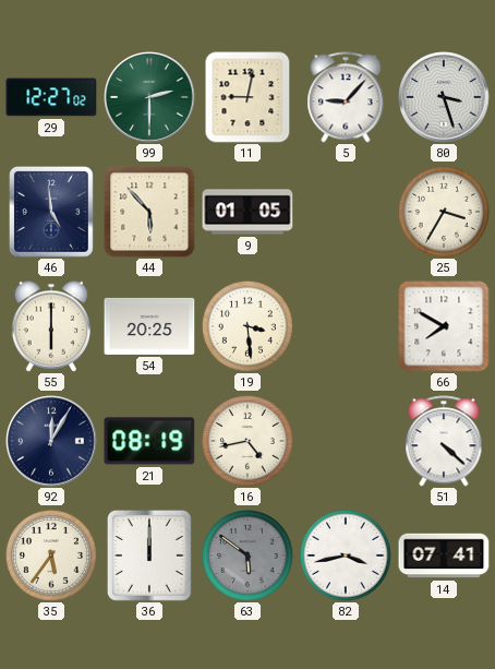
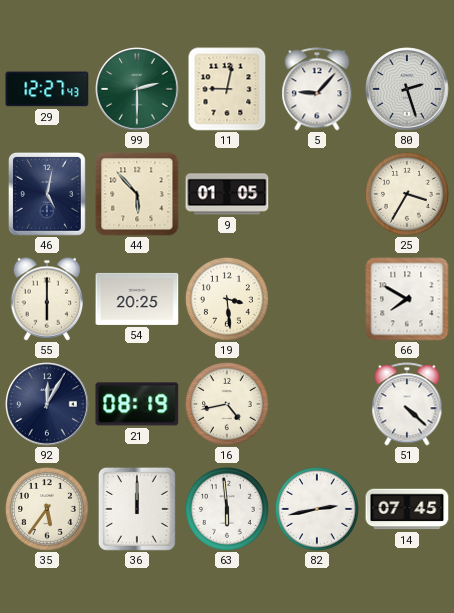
29: 12:27:02 -> 12:27:43
80: 3:27 -> 2:27
46: 4:59 -> 5:02
63: 5:51 -> 5:59
63 dial: grey -> white
82: 3:43 -> 2:43
14: 07:41 -> 07:45
